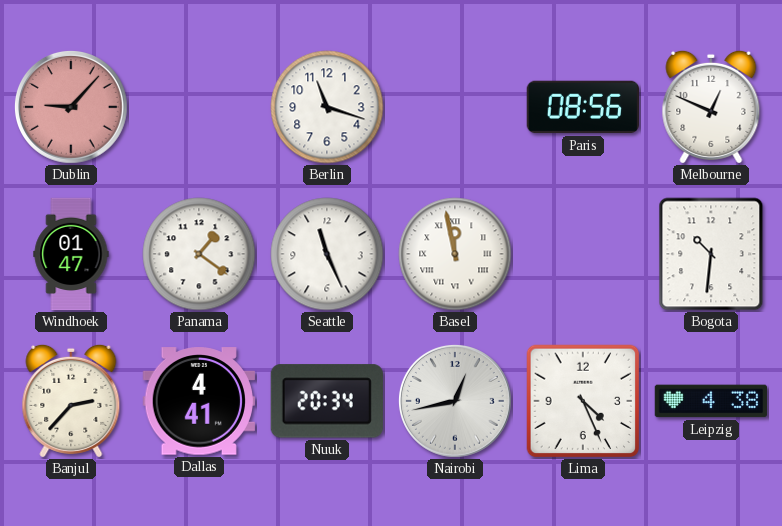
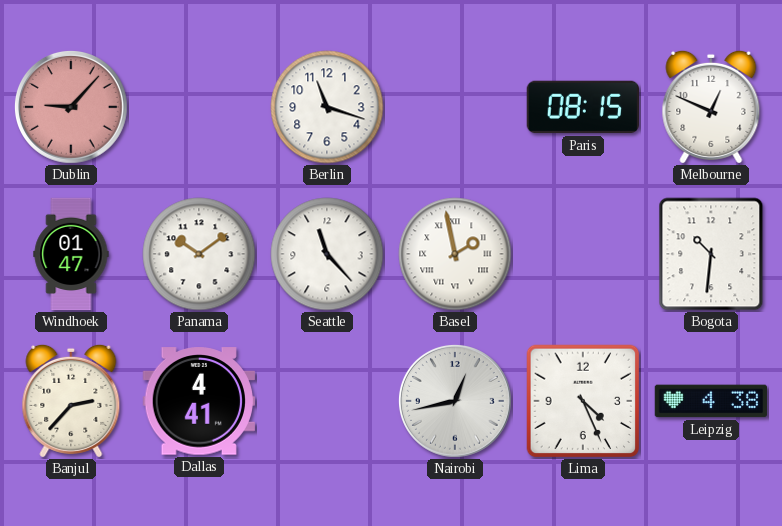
Paris: 08:56 -> 08:15
Panama: 1:21 -> 10:09
Seattle: 11:26 -> 11:23
Basel: 11:58 -> 1:58
Nuuk: 20:34 -> none
